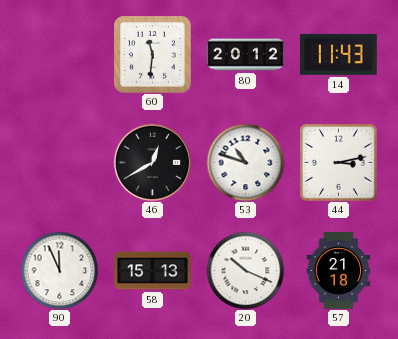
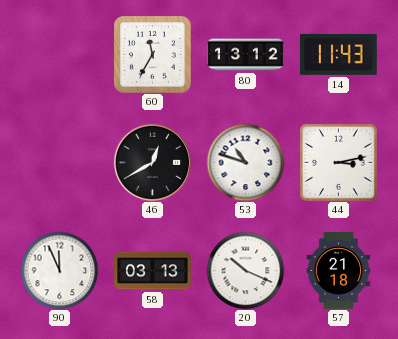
60: 11:31 -> 11:35
80: 20:12 -> 13:12
58: 15:13 -> 03:13
